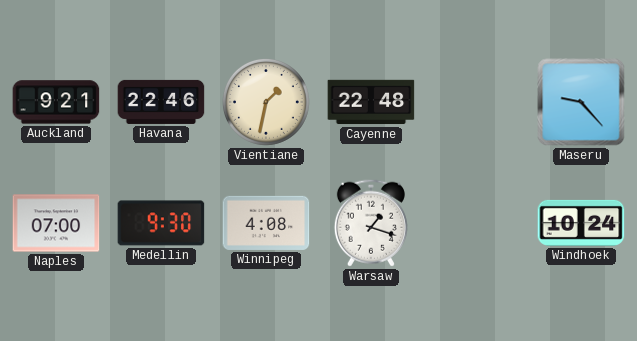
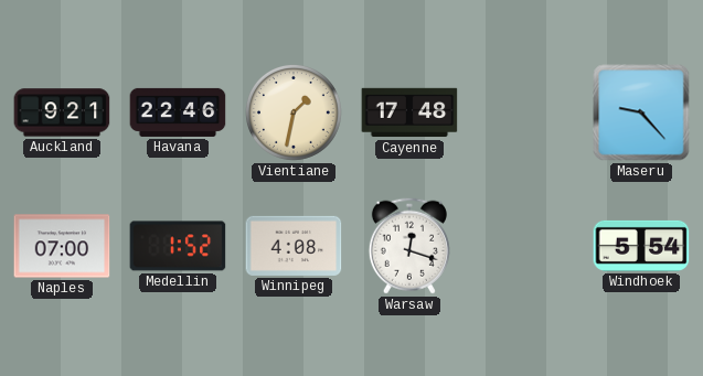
Cayenne: 22:48 -> 17:48
Medellin: 9:30 -> 1:52
Warsaw: 1:18 -> 12:18
Windhoek: 10:24 -> 5:54
